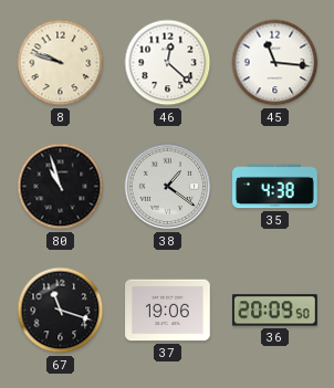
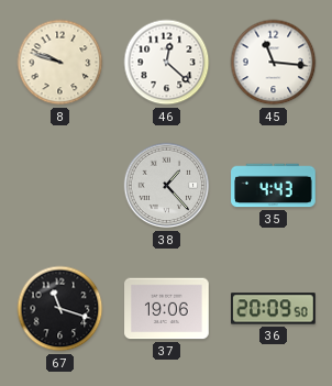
80: 10:57 -> none
38: 1:21 -> 1:23
35: 4:38 -> 4:43
